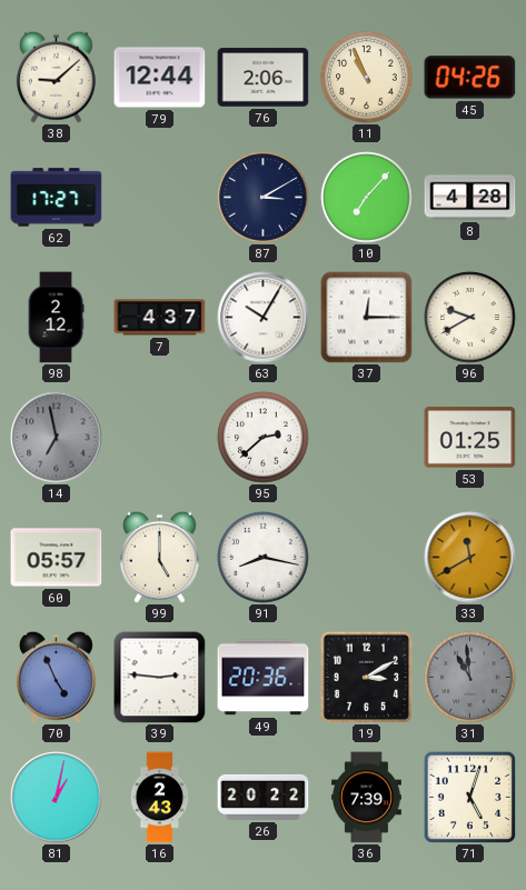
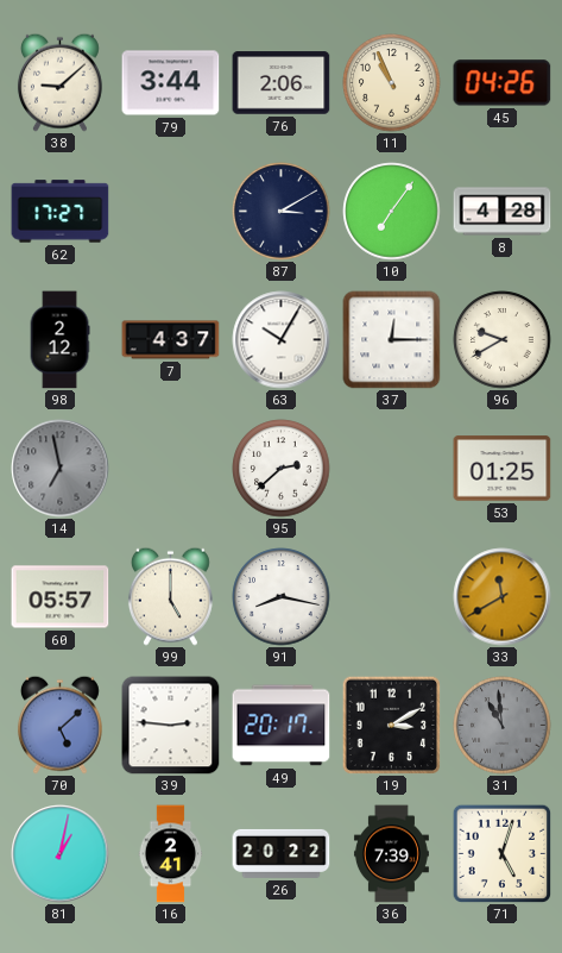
79: 12:44 -> 3:44
10: 7:07 -> 7:06
70: 4:56 -> 5:08
49: 20:36 -> 20:17
16: 2:43 -> 2:41
